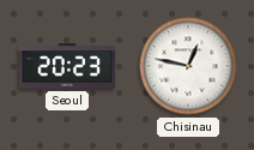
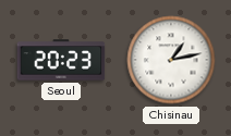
Chisinau: 12:47 -> 1:13
